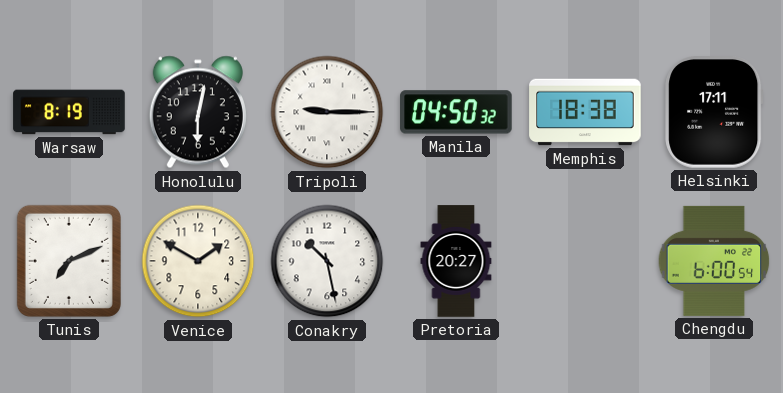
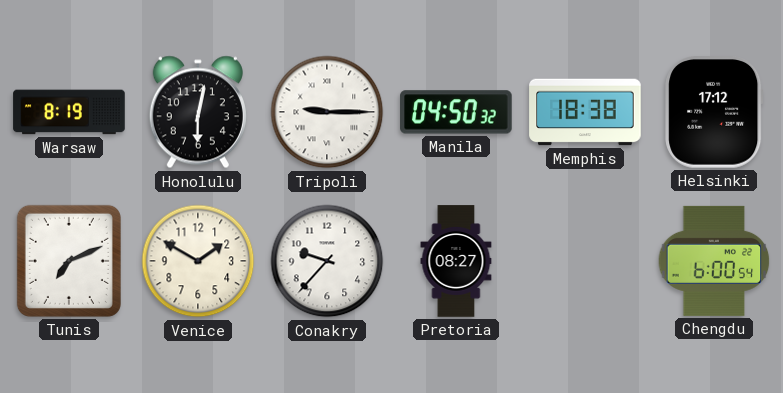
Helsinki: 17:11 -> 17:12
Conakry: 10:28 -> 9:37
Pretoria: 20:27 -> 08:27
